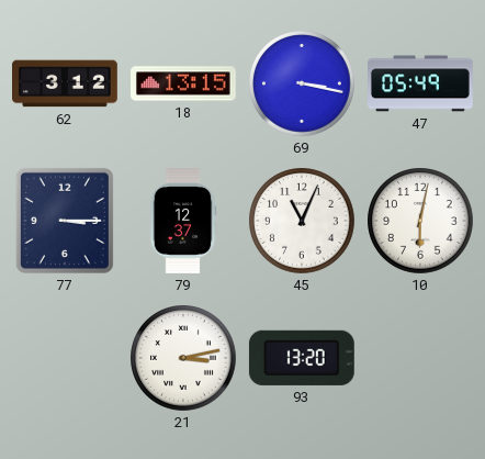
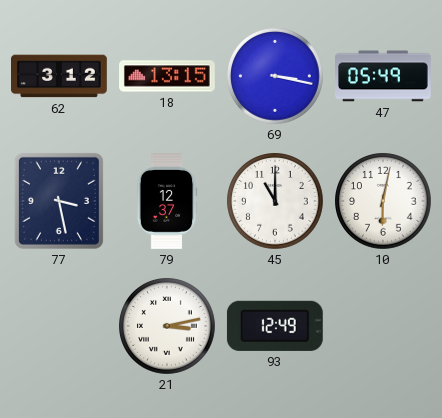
77: 3:15 -> 3:28
45: 11:04 -> 11:00
93: 13:20 -> 12:49
